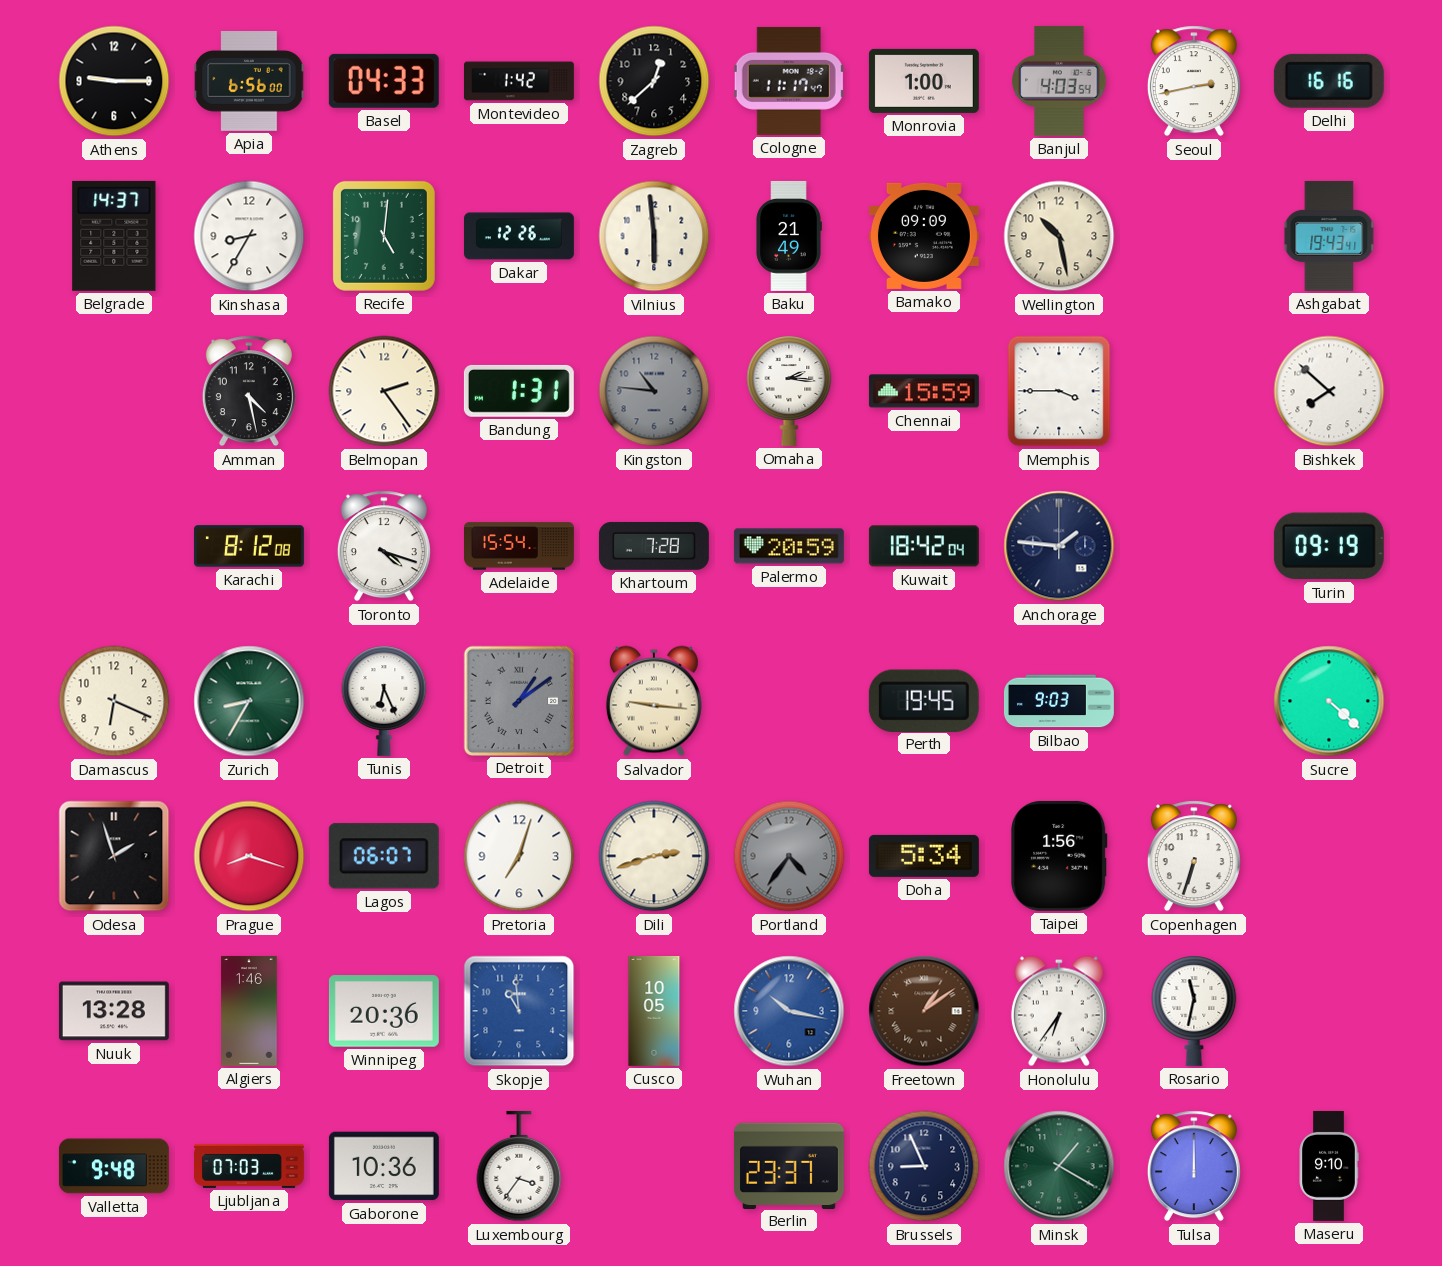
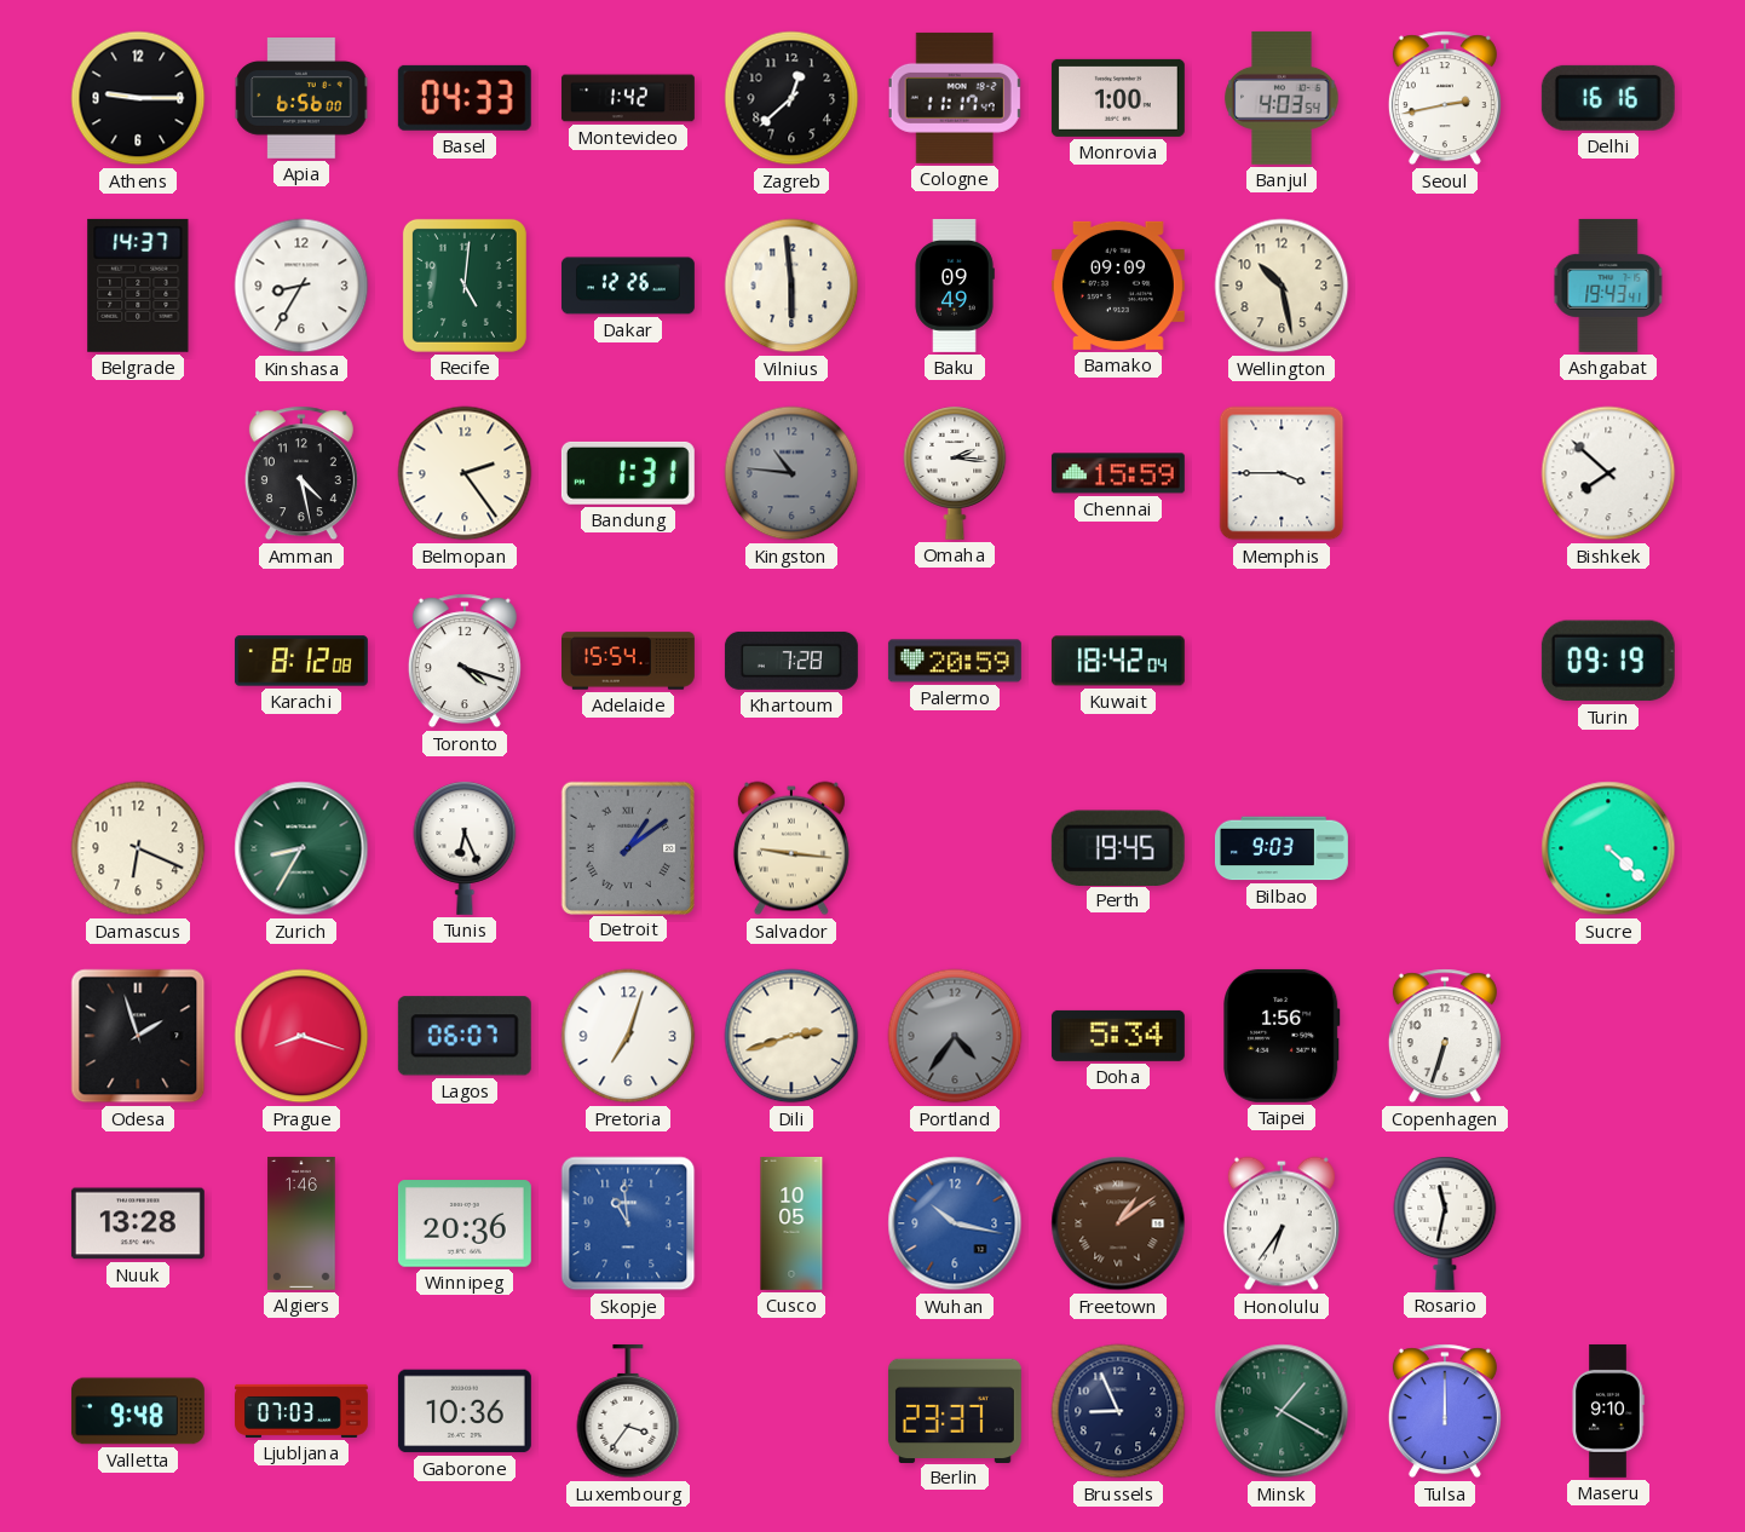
Baku: 21:49 -> 09:49
Anchorage: 1:46 -> none
